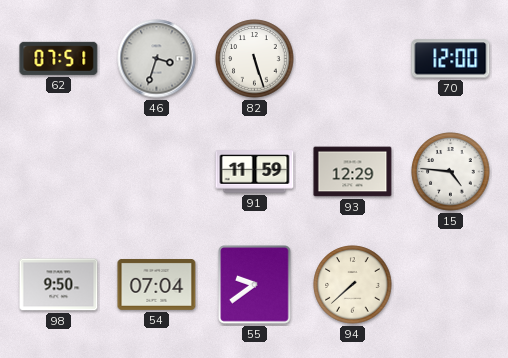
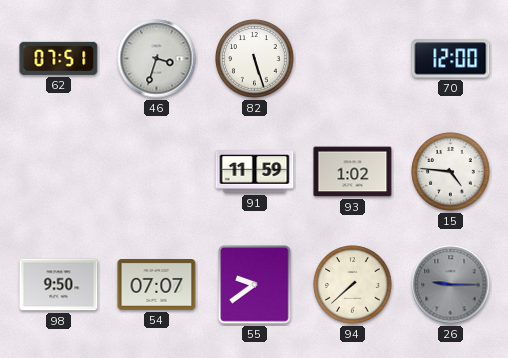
93: 12:29 -> 1:02
54: 07:04 -> 07:07
26: none -> 9:15
